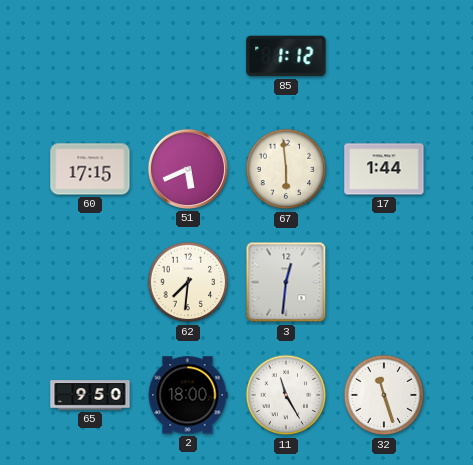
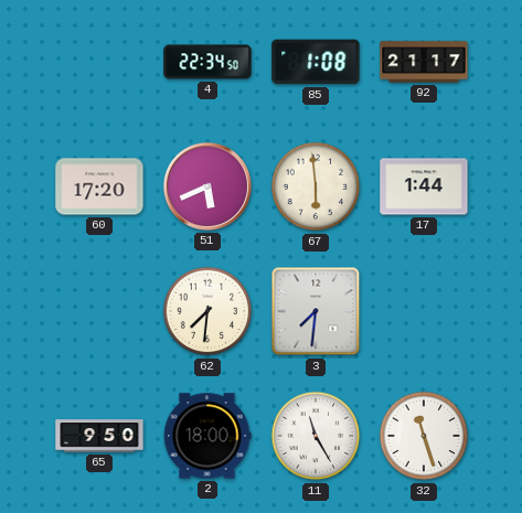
4: none -> 22:34
85: 1:12 -> 1:08
92: none -> 21:17
60: 17:15 -> 17:20
3: 12:31 -> 7:31
